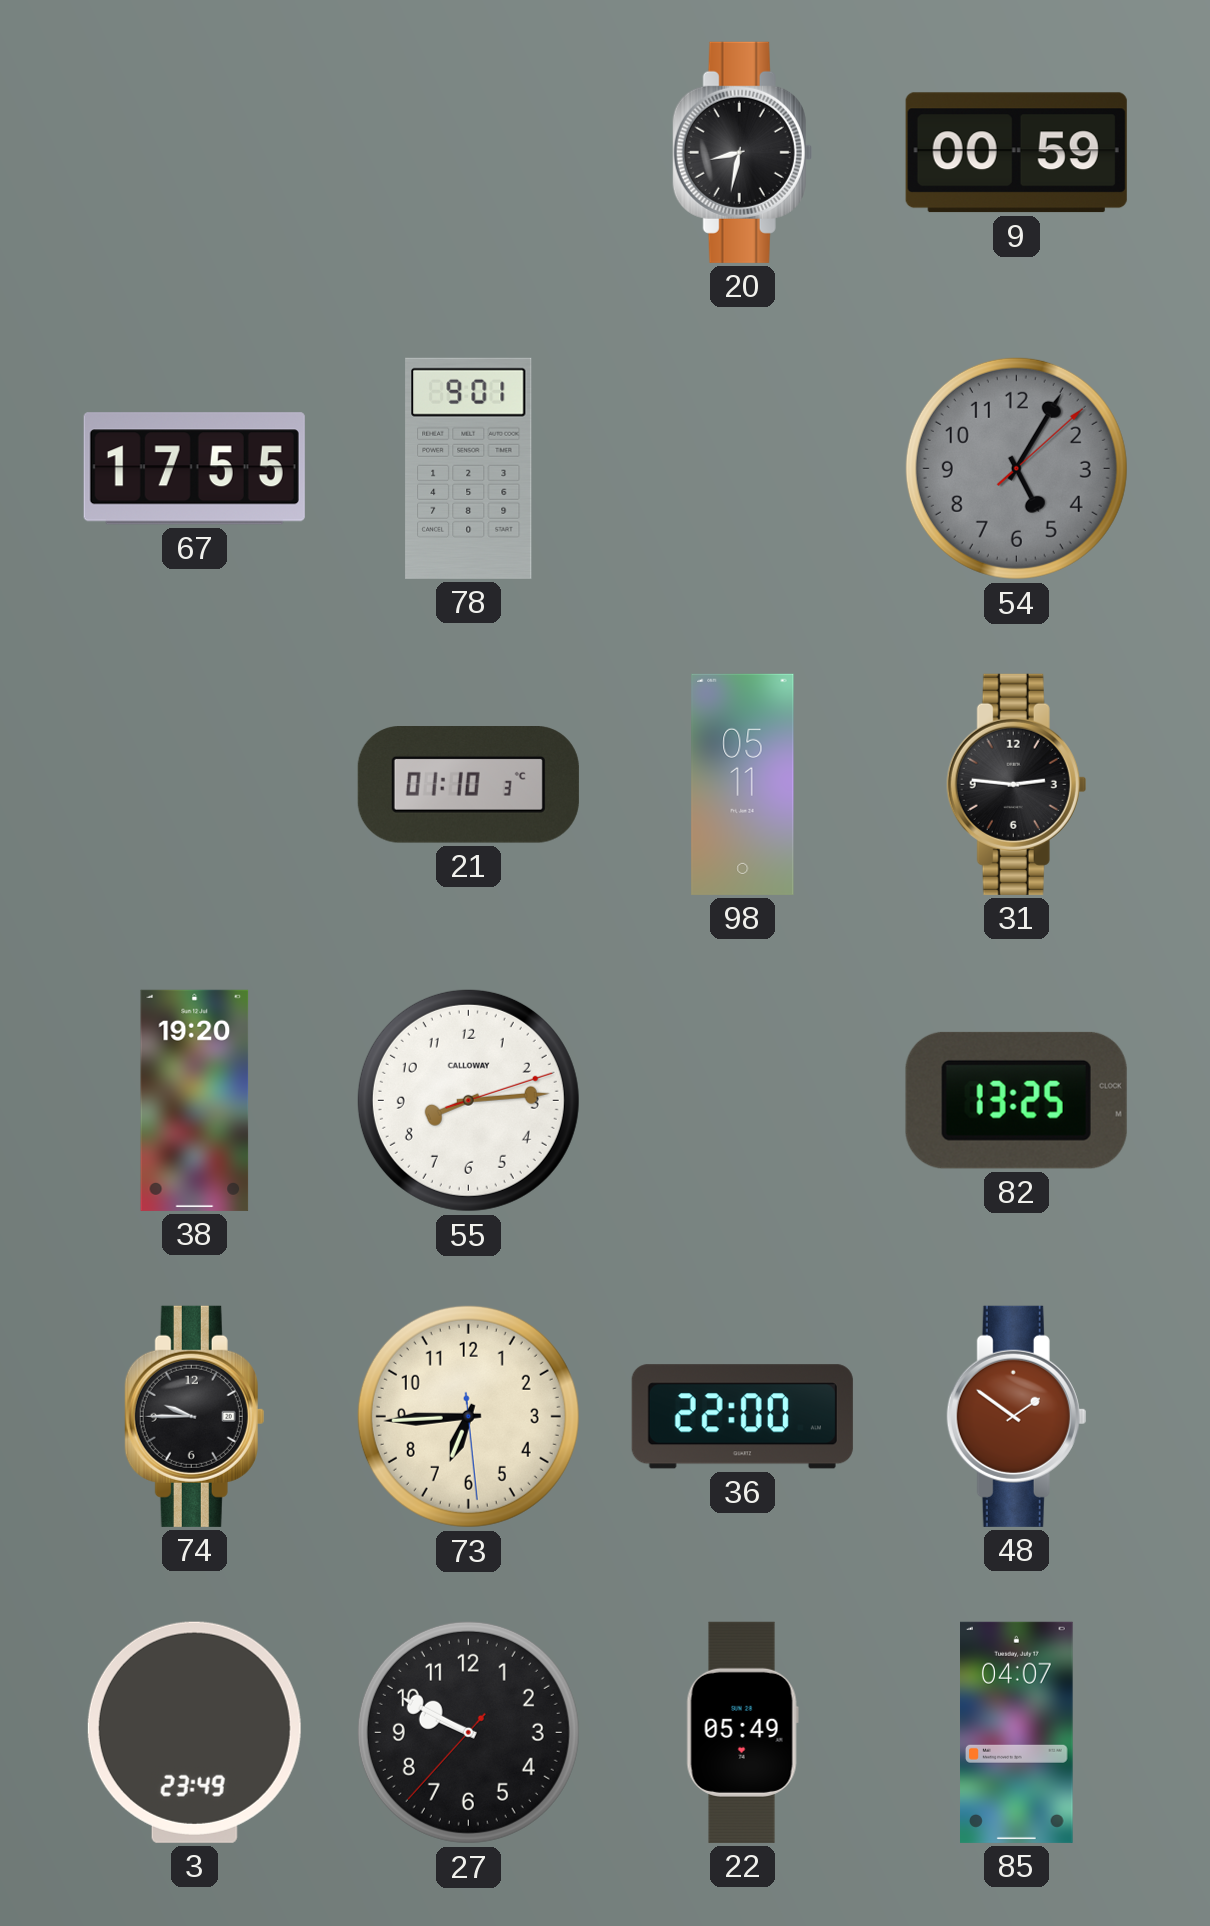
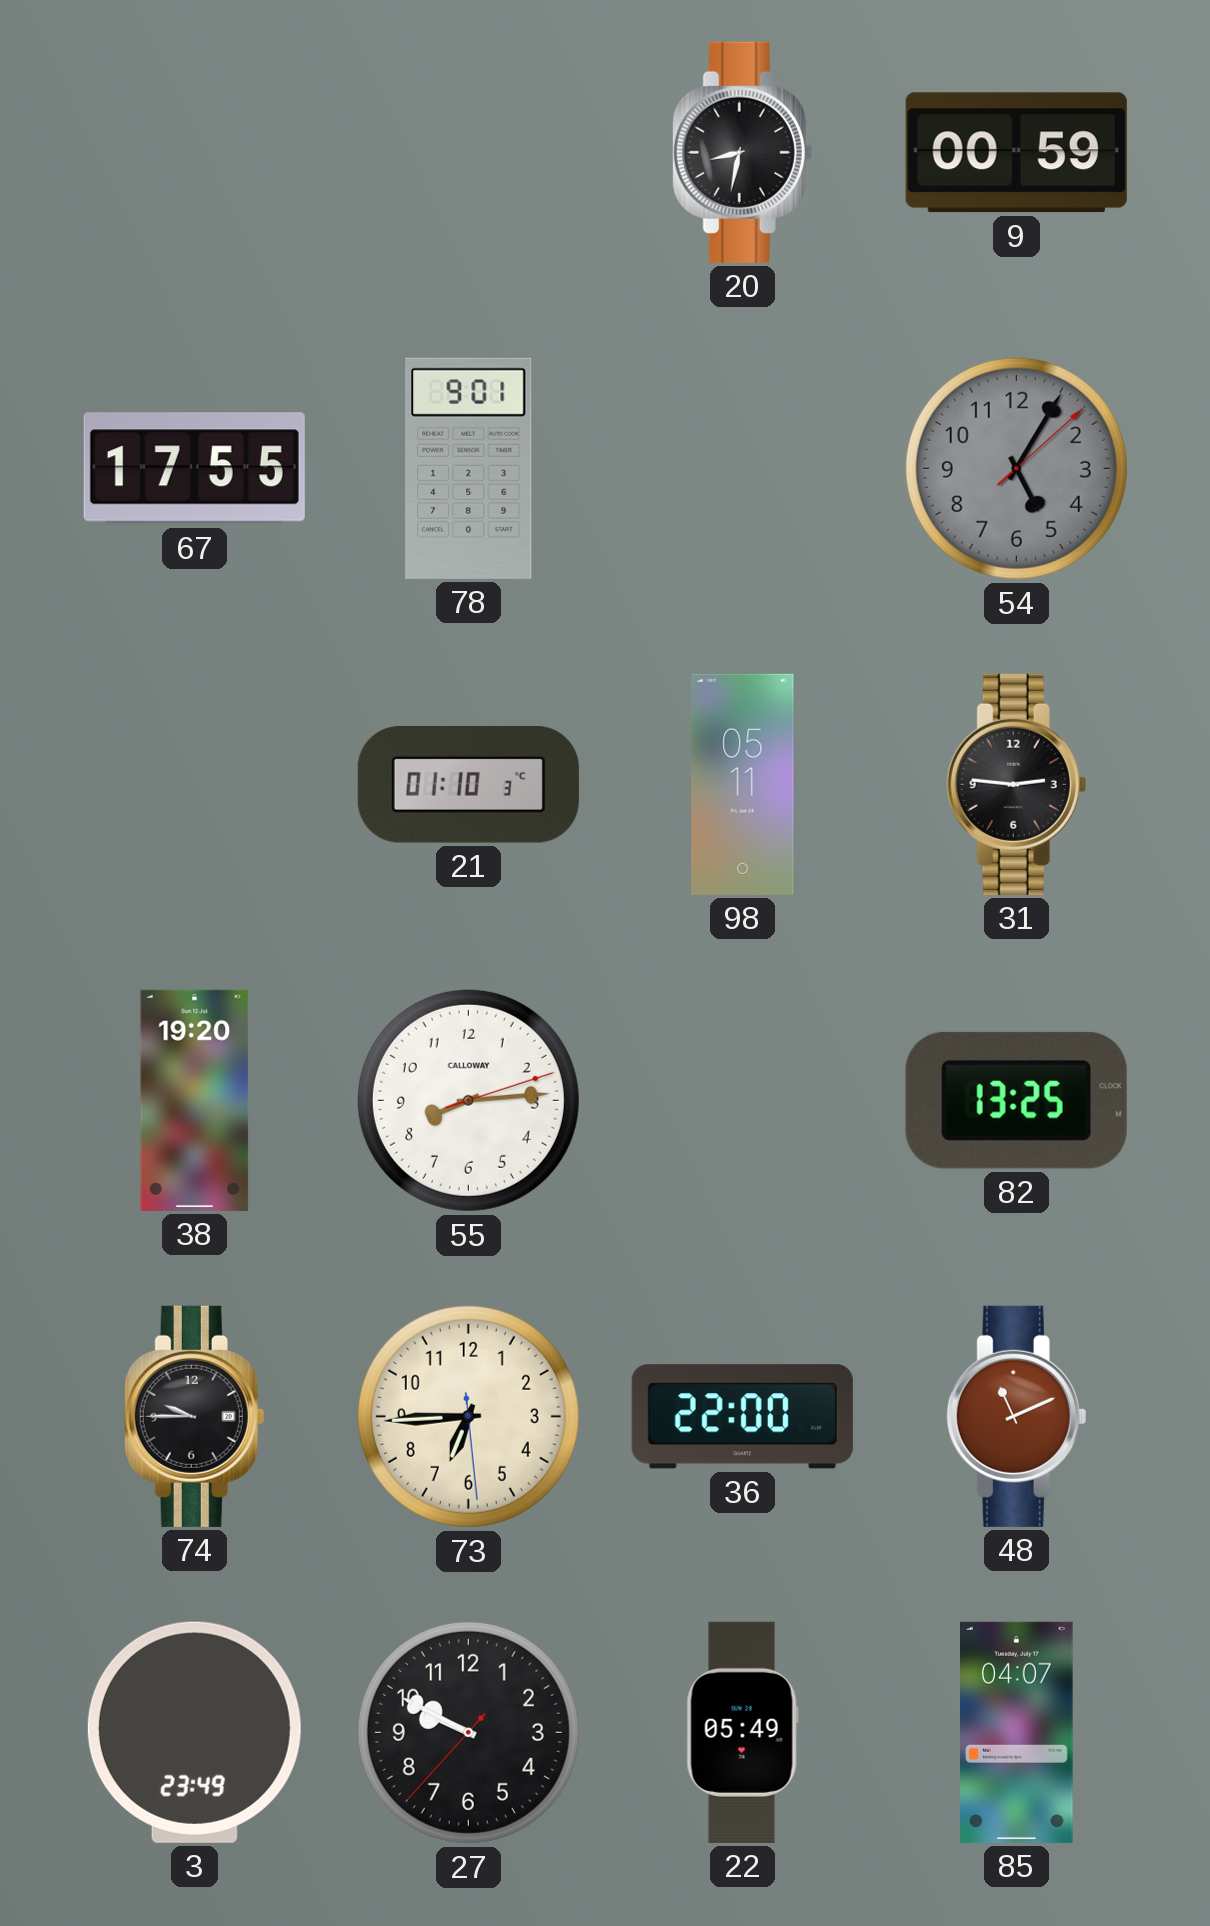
48: 1:51 -> 11:11
